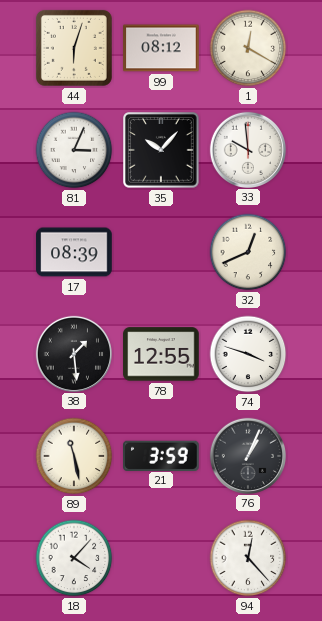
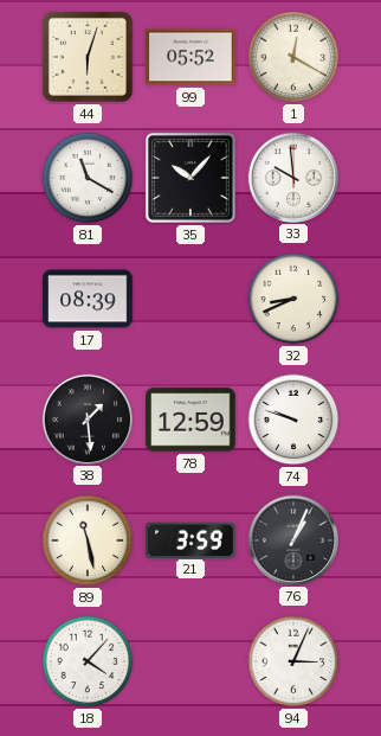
99: 08:12 -> 05:52
81: 3:04 -> 11:20
32: 12:41 -> 8:41
78: 12:55 -> 12:59
74: 3:48 -> 9:48
94: 12:23 -> 3:04
